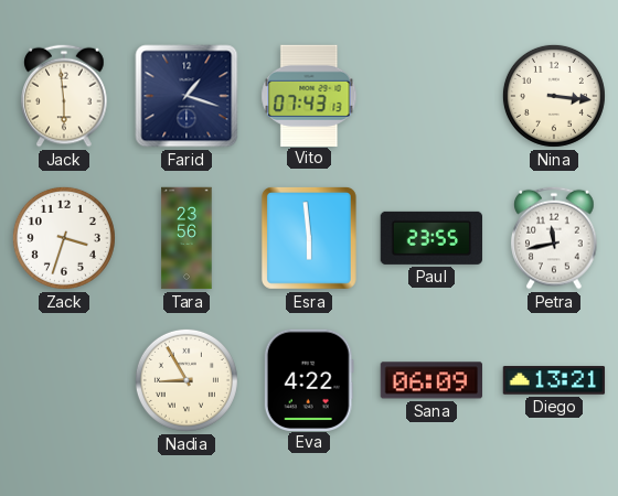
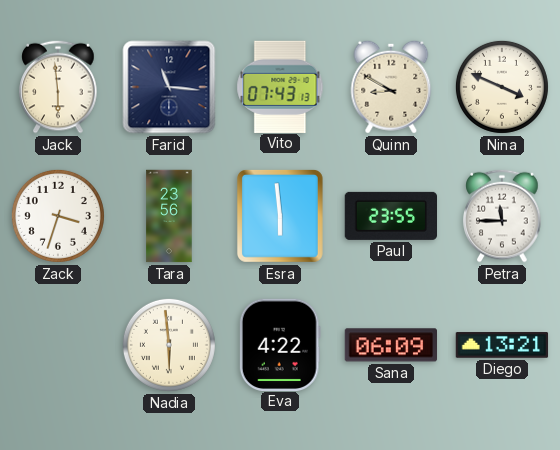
Farid: 1:18 -> 11:16
Quinn: none -> 8:50
Nina: 3:16 -> 3:49
Petra: 11:43 -> 11:45
Nadia: 8:55 -> 5:59
